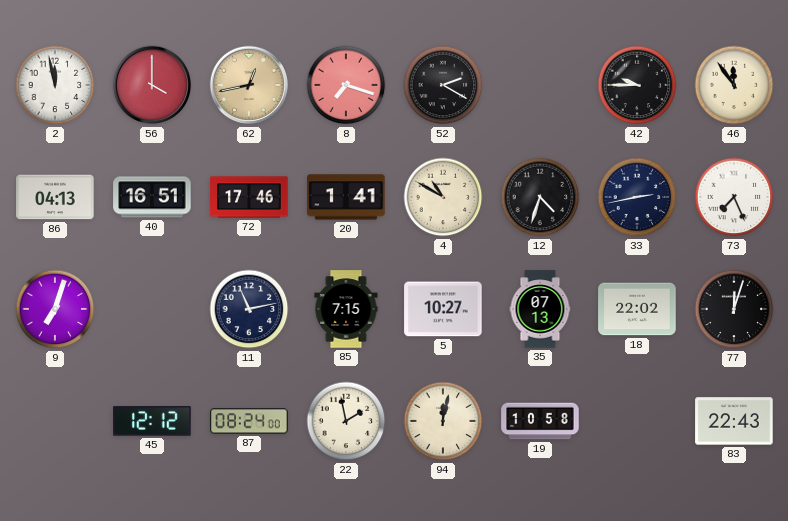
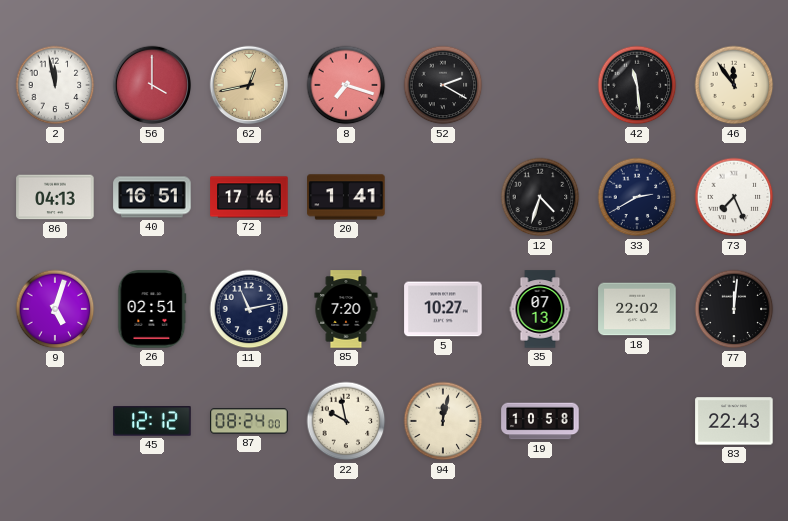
42: 9:45 -> 11:29
4: 10:50 -> none
33: 2:43 -> 2:40
9: 7:03 -> 5:03
26: none -> 02:51
85: 7:15 -> 7:20
77: 12:03 -> 12:01
22: 1:58 -> 9:58
